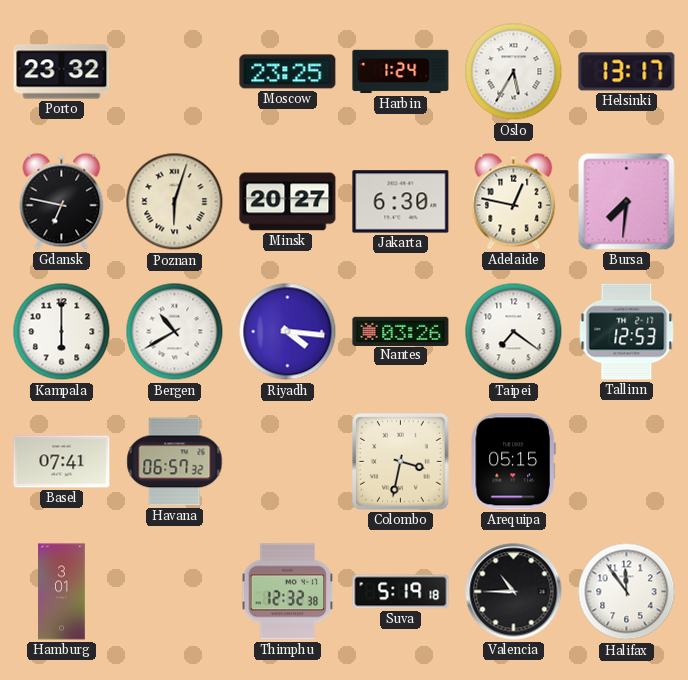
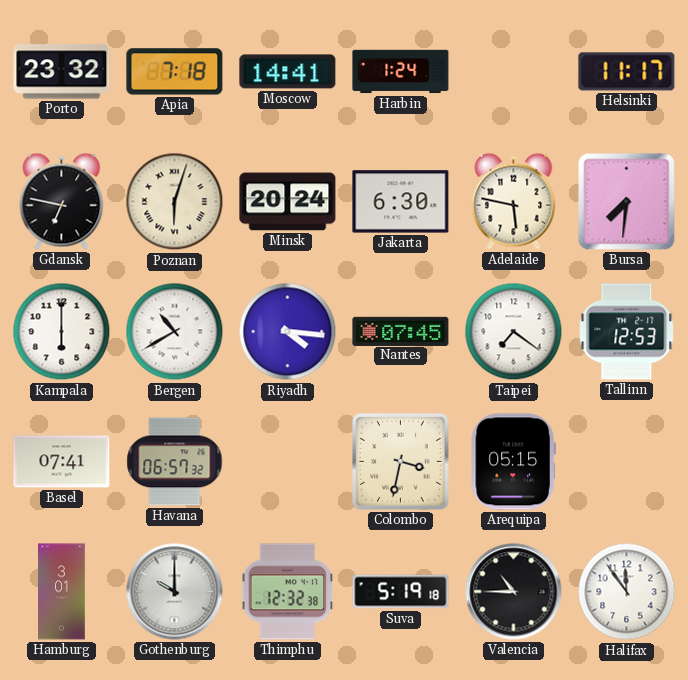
Apia: none -> 7:18
Moscow: 23:25 -> 14:41
Oslo: 5:35 -> none
Helsinki: 13:17 -> 11:17
Minsk: 20:27 -> 20:24
Adelaide: 12:47 -> 5:47
Nantes: 03:26 -> 07:45
Gothenburg: none -> 10:00
